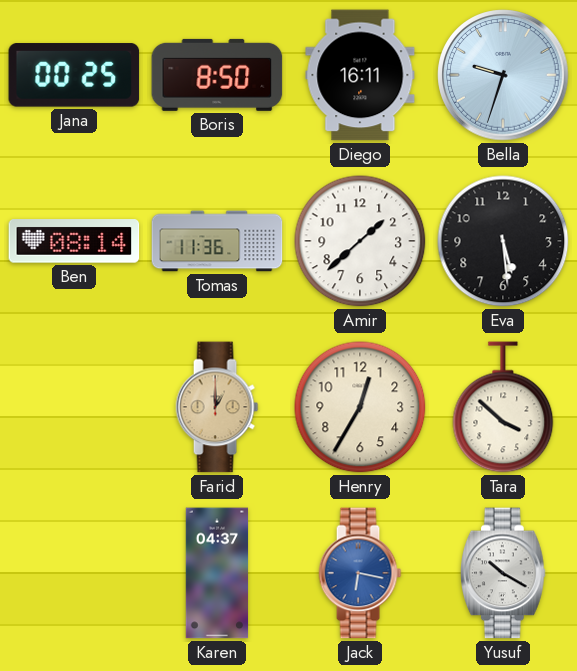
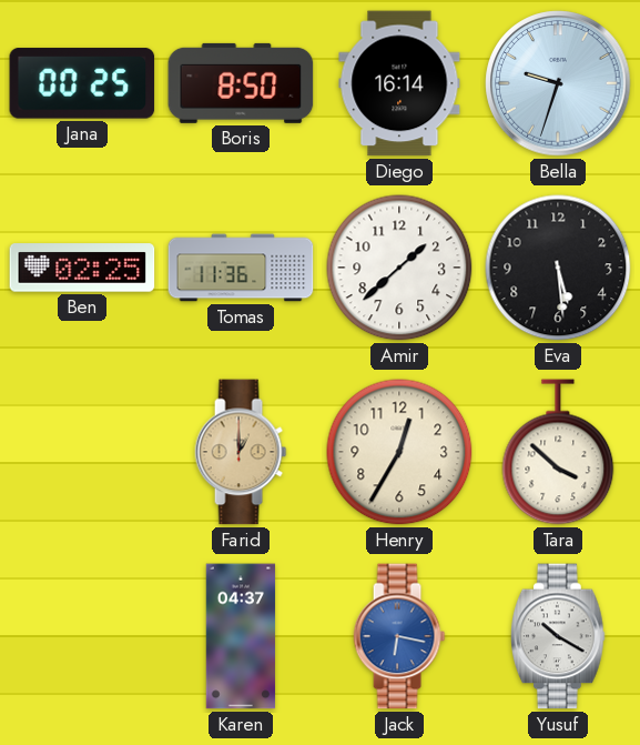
Diego: 16:11 -> 16:14
Ben: 08:14 -> 02:25
